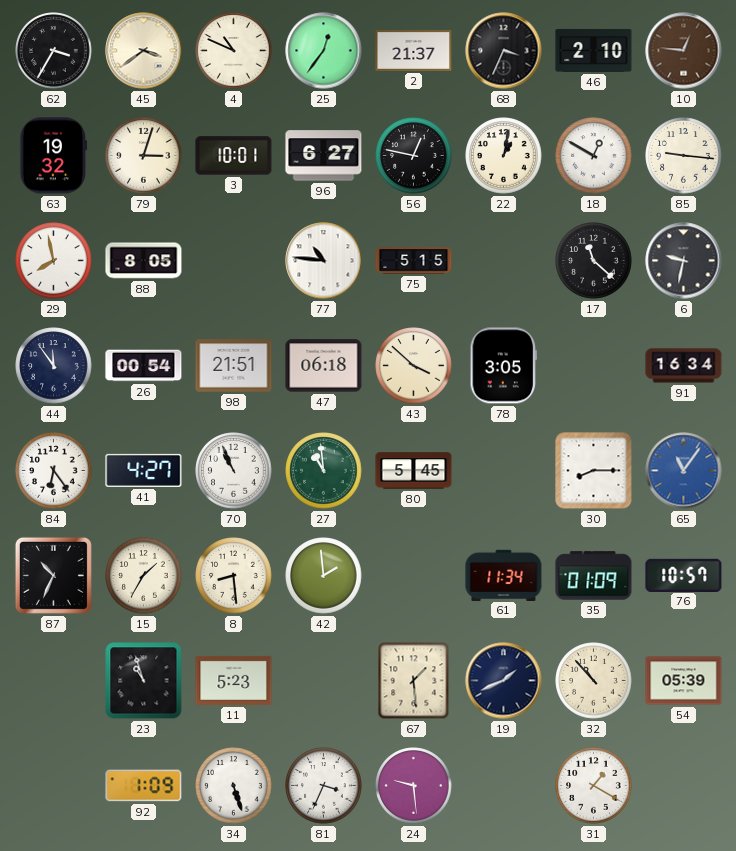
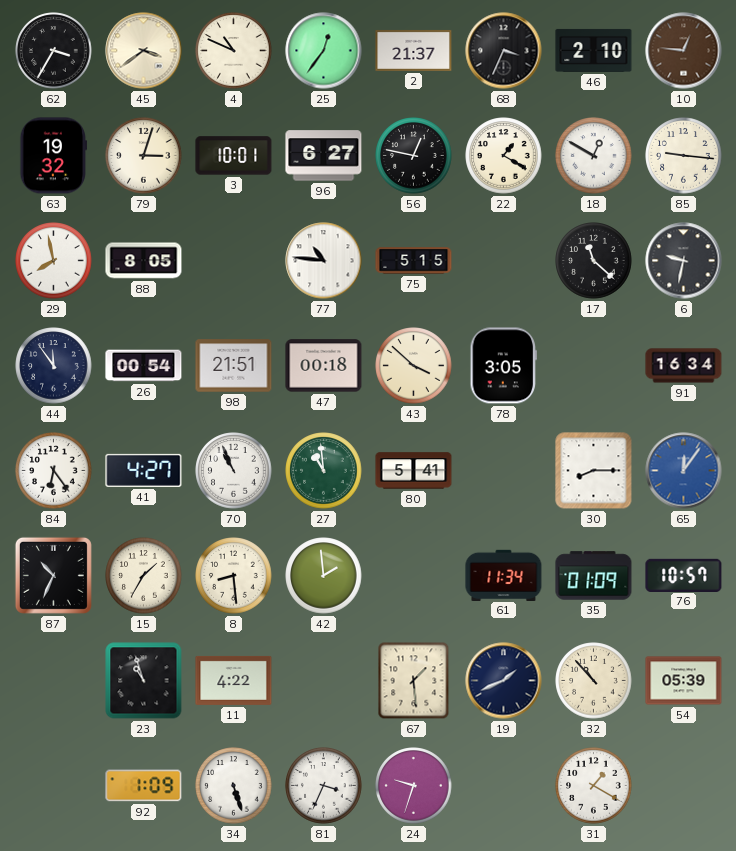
22: 1:02 -> 1:20
47: 06:18 -> 00:18
80: 5:45 -> 5:41
65: 11:06 -> 12:06
11: 5:23 -> 4:22
24: 9:29 -> 9:33
